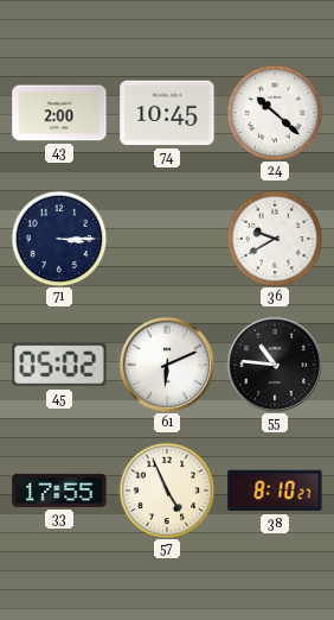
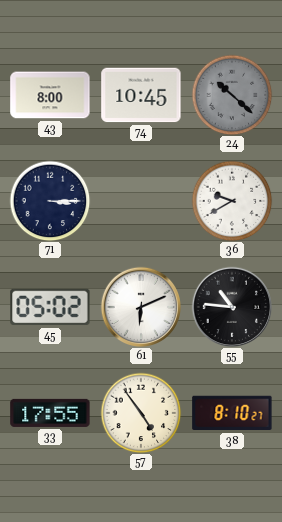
43: 2:00 -> 8:00
24 dial: white -> grey
57: 4:56 -> 4:54
